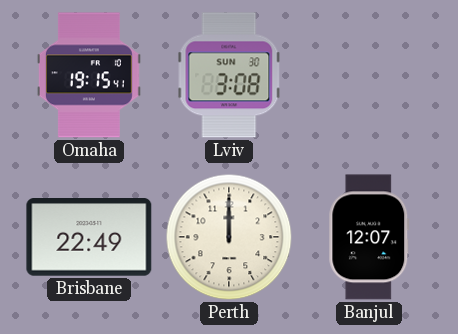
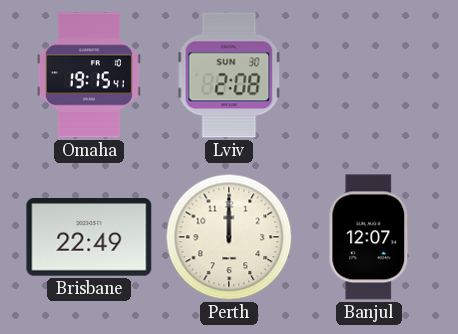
Lviv: 3:08 -> 2:08
